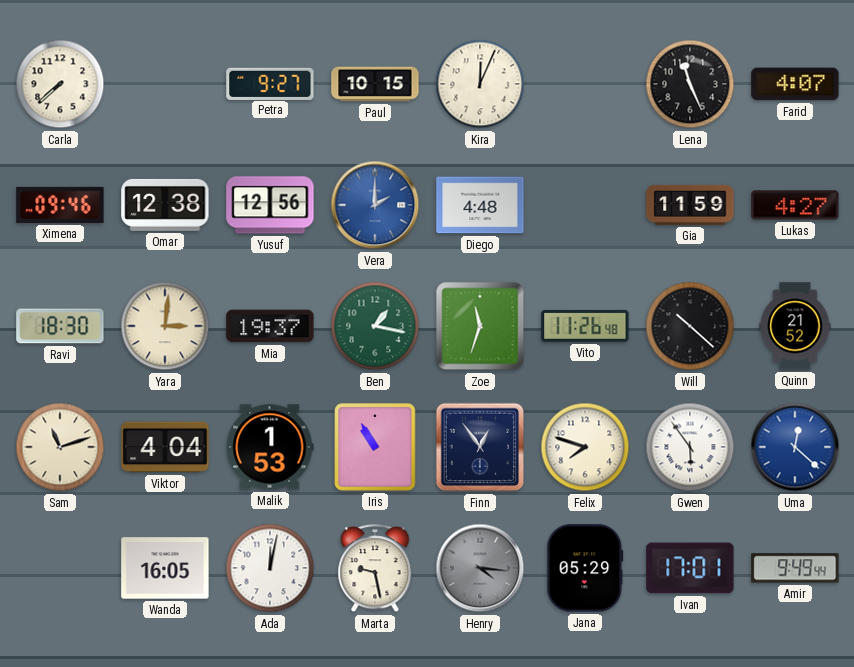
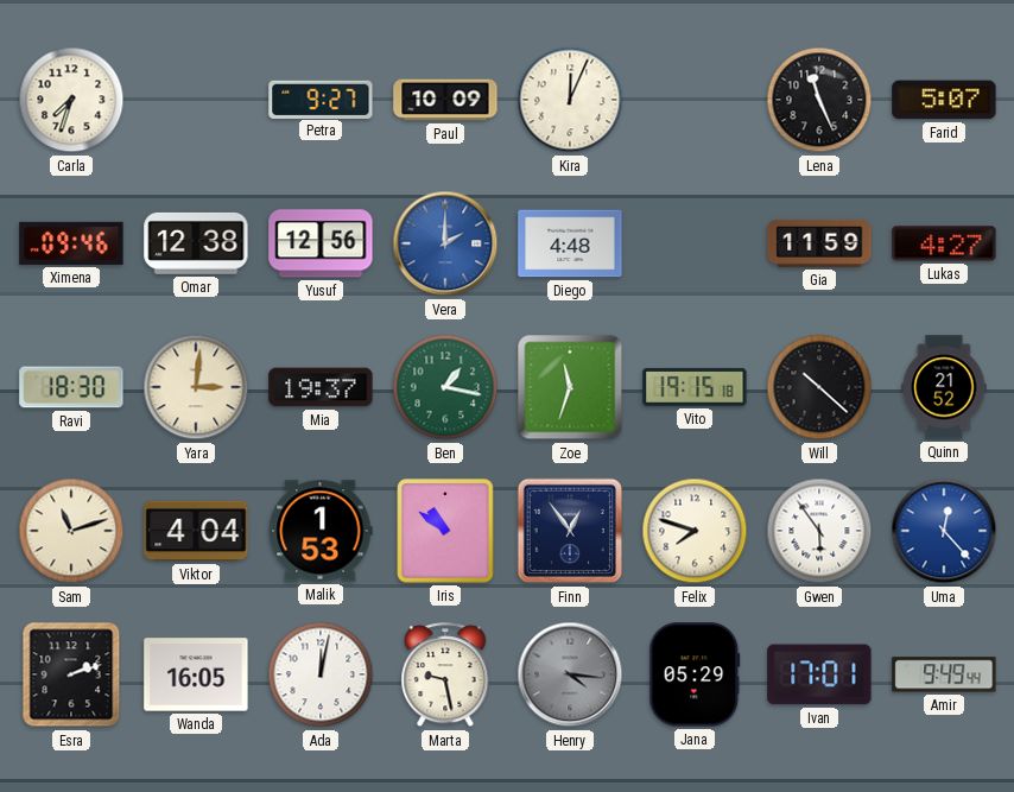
Carla: 7:38 -> 7:33
Paul: 10:15 -> 10:09
Farid: 4:07 -> 5:07
Vito: 11:26 -> 19:15
Iris: 10:55 -> 10:51
Uma: 12:22 -> 12:23
Esra: none -> 2:12
